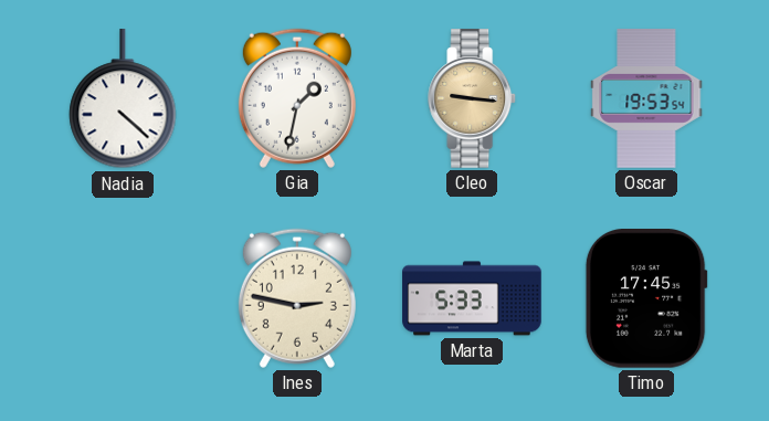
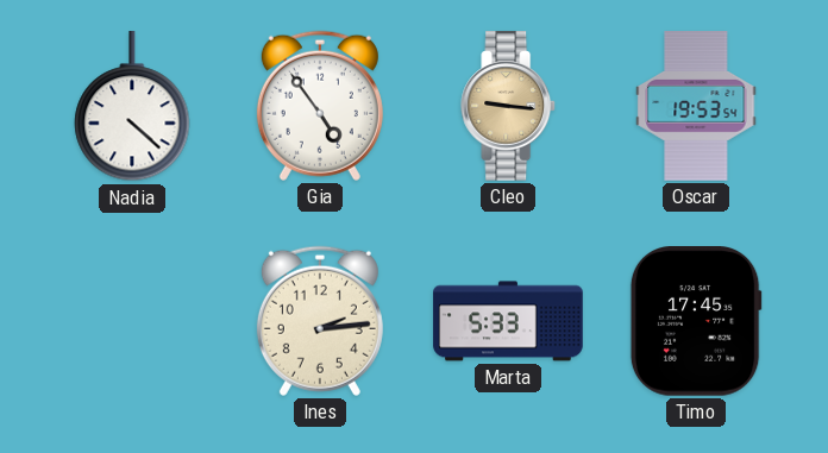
Gia: 1:32 -> 4:54
Ines: 2:47 -> 2:14
